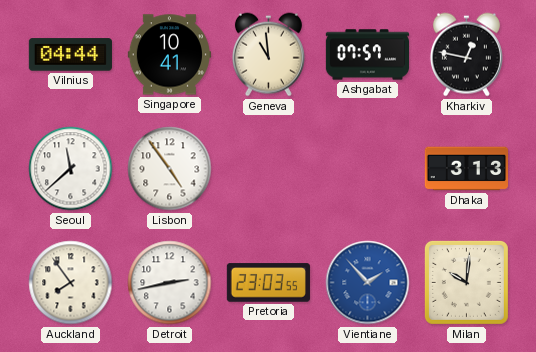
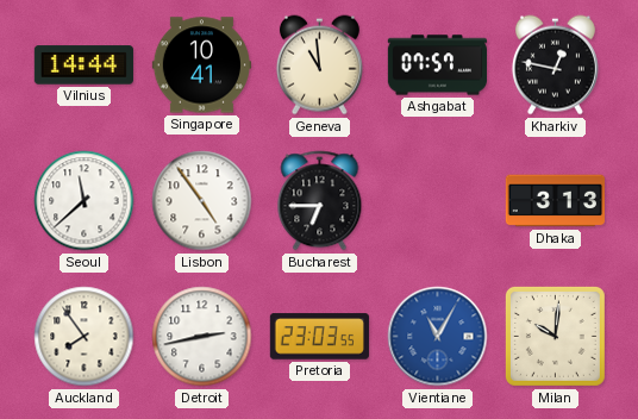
Vilnius: 04:44 -> 14:44
Bucharest: none -> 6:45
Vientiane: 1:53 -> 11:05
